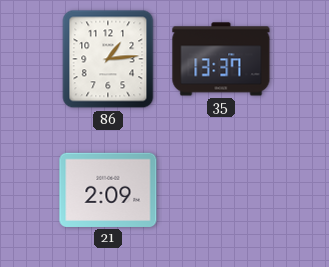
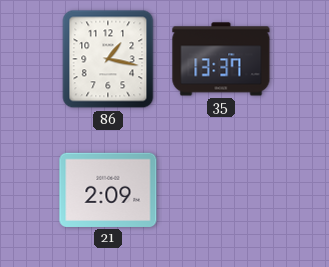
86: 1:14 -> 1:17
